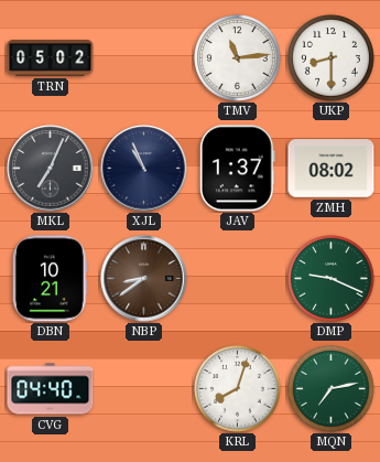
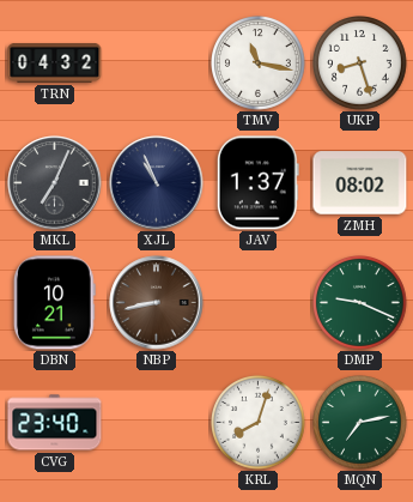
TRN: 05:02 -> 04:32
TMV: 11:14 -> 11:17
UKP: 8:30 -> 8:27
NBP: 8:39 -> 8:43
CVG: 04:40 -> 23:40
